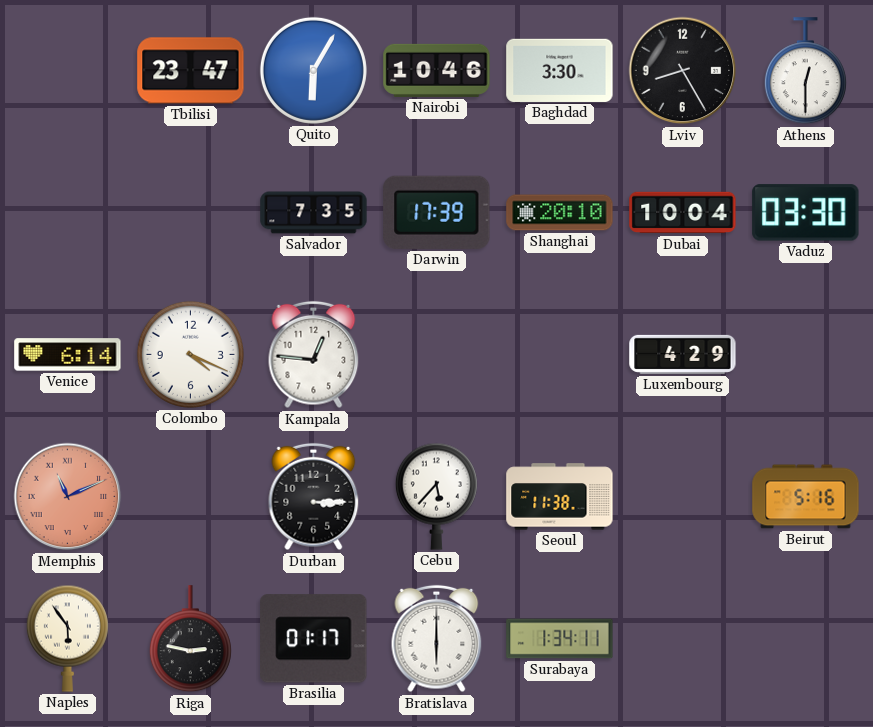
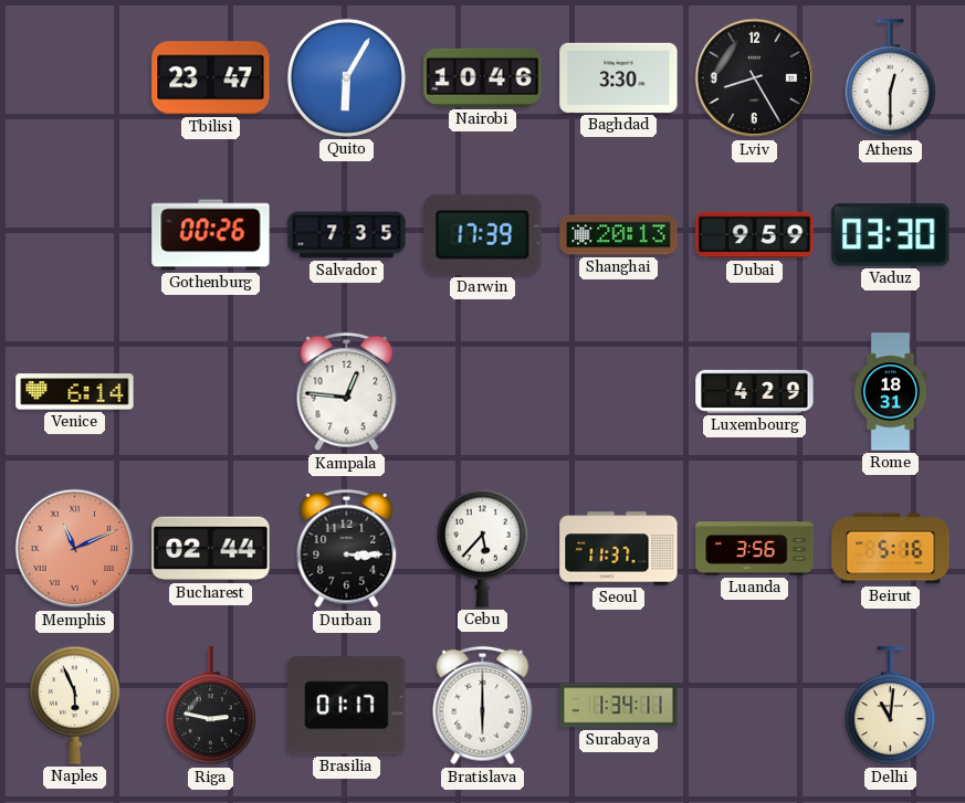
Gothenburg: none -> 00:26
Shanghai: 20:10 -> 20:13
Dubai: 10:04 -> 9:59
Colombo: 4:19 -> none
Rome: none -> 18:31
Bucharest: none -> 02:44
Seoul: 11:38 -> 11:37
Luanda: none -> 3:56
Naples: 5:54 -> 5:56
Delhi: none -> 11:01
